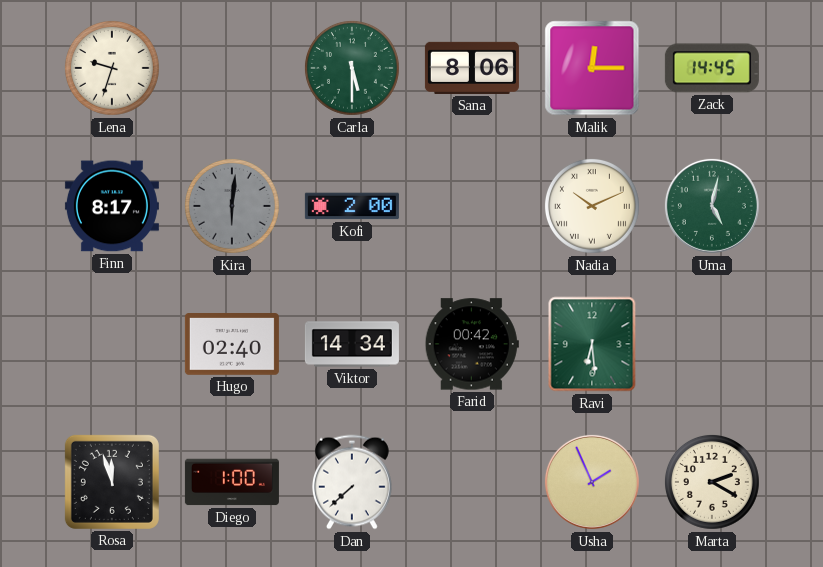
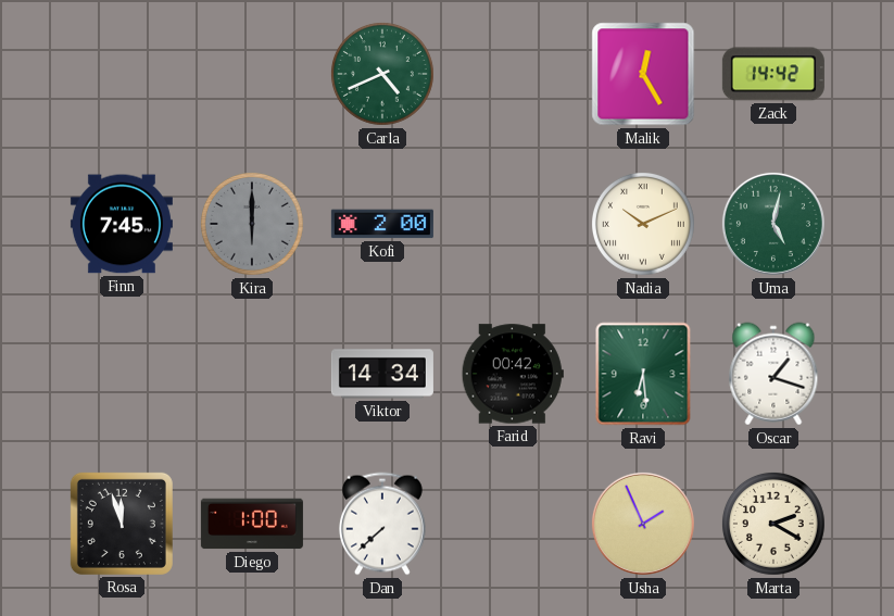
Lena: 9:33 -> none
Carla: 5:30 -> 4:41
Sana: 8:06 -> none
Malik: 12:15 -> 12:25
Zack: 14:45 -> 14:42
Finn: 8:17 -> 7:45
Kira: 6:01 -> 6:00
Hugo: 02:40 -> none
Oscar: none -> 1:18
